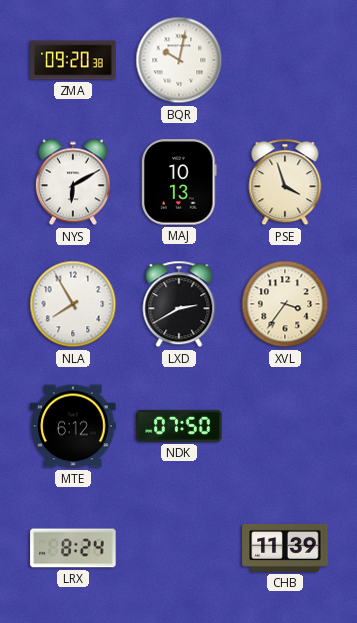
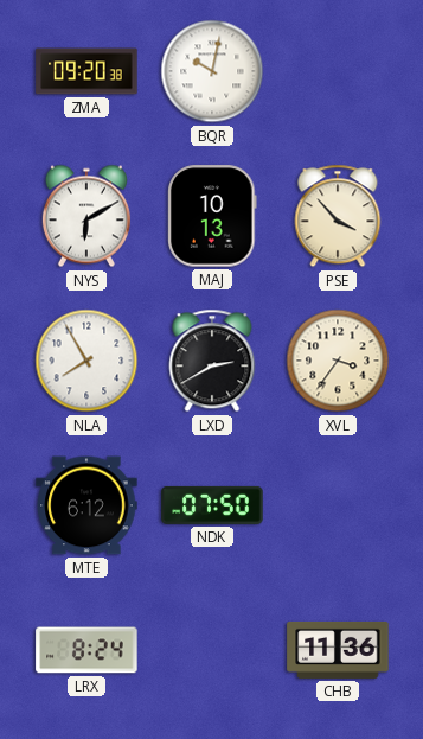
PSE: 3:57 -> 3:53
CHB: 11:39 -> 11:36
